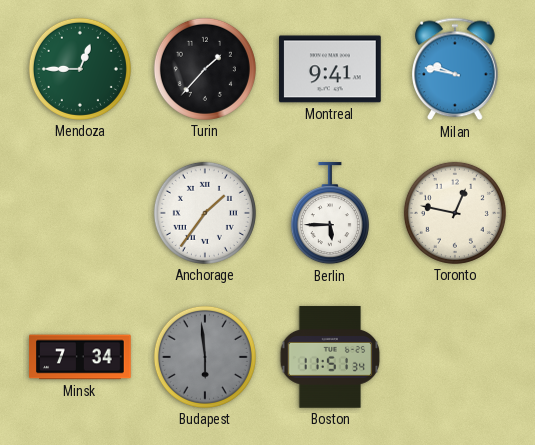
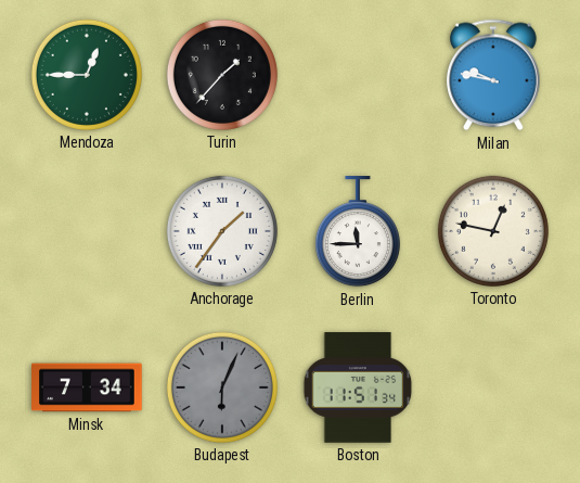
Montreal: 9:41 -> none
Berlin: 5:45 -> 11:45
Budapest: 5:59 -> 6:04
